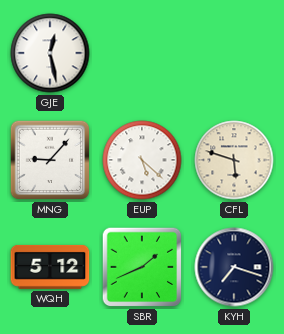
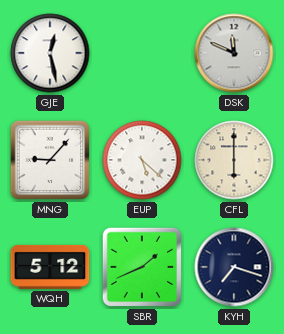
DSK: none -> 11:49
CFL: 5:48 -> 6:00
